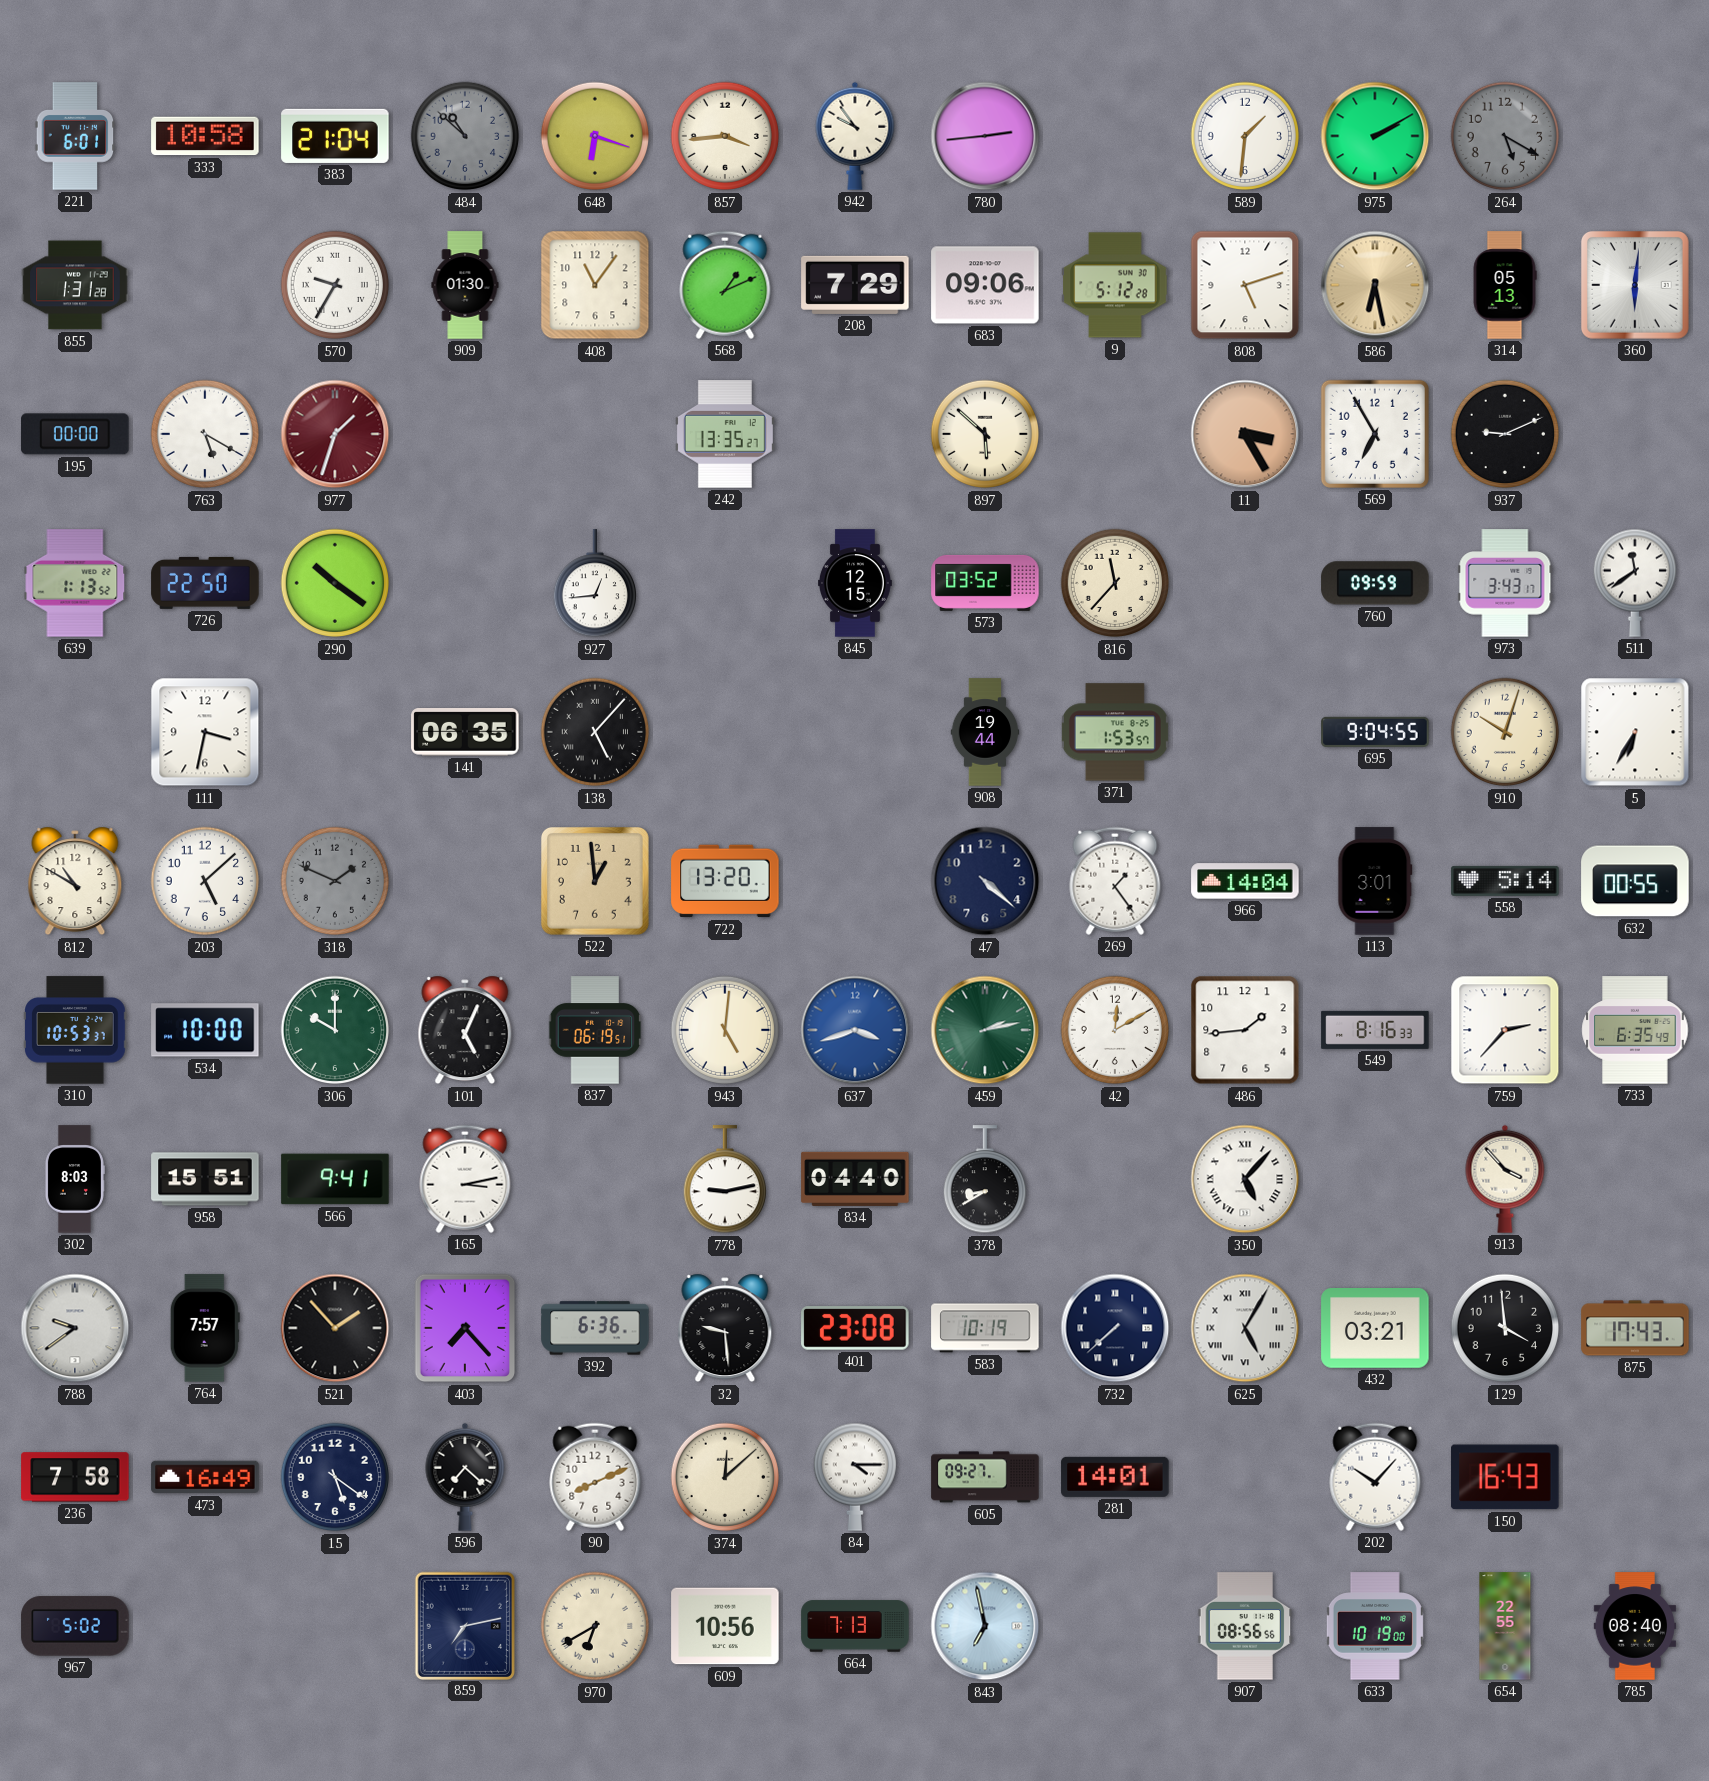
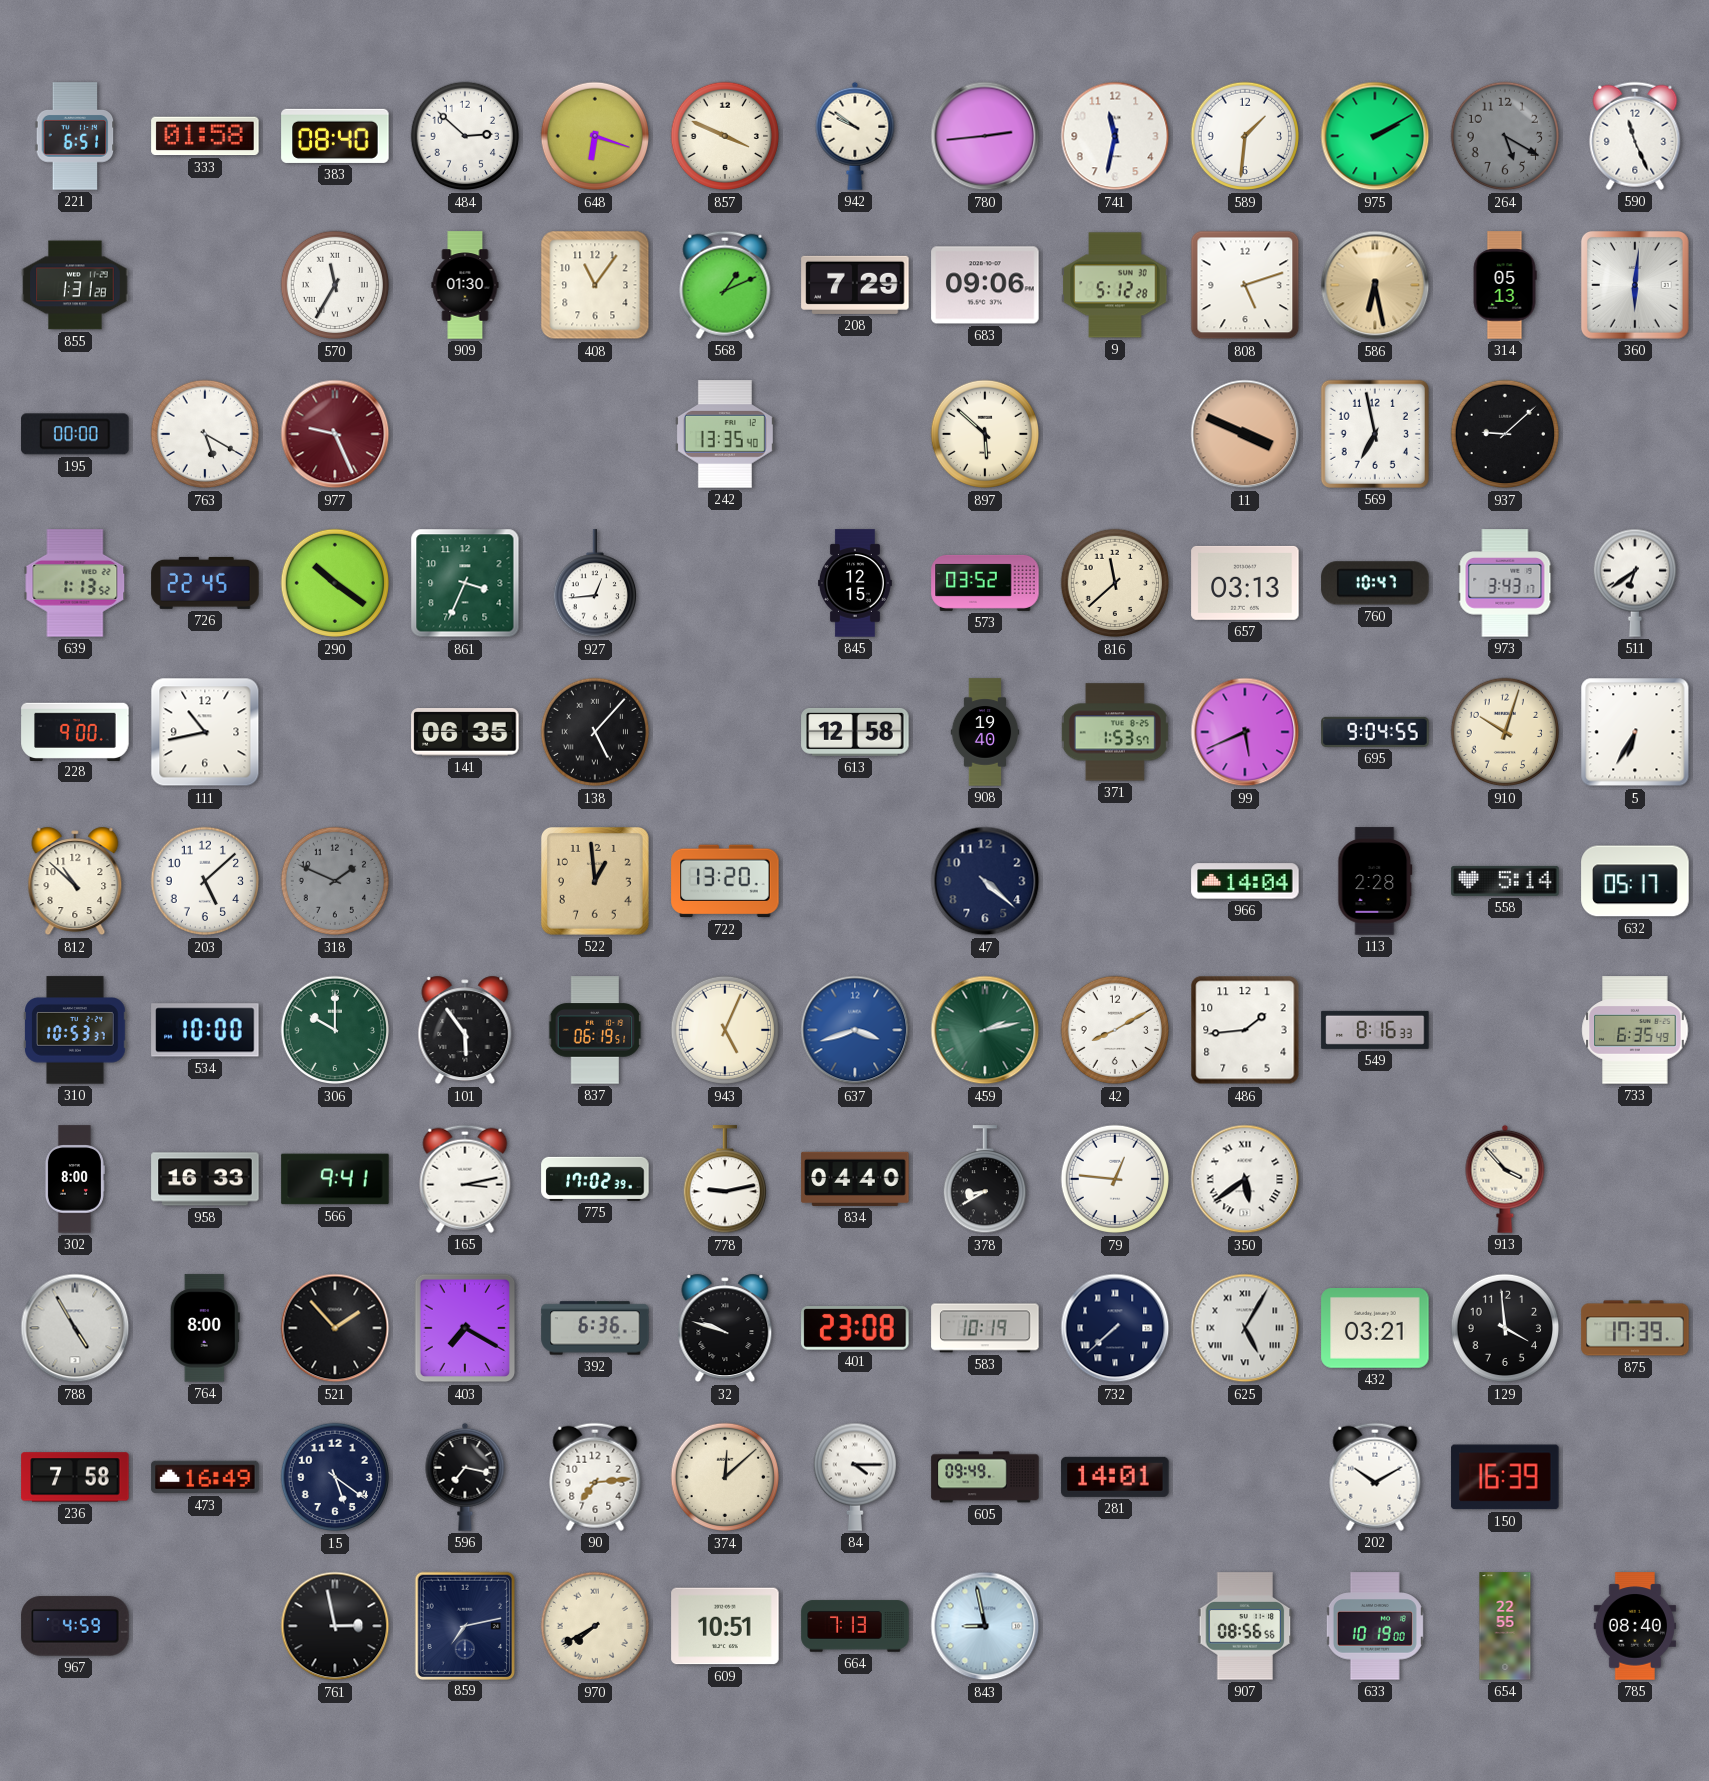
221: 6:01 -> 6:51
333: 10:58 -> 01:58
383: 21:04 -> 08:40
484: 10:52 -> 2:52
484 dial: grey -> white
857: 3:44 -> 3:49
942: 9:54 -> 9:51
741: none -> 11:32
590: none -> 11:26
570: 9:35 -> 11:35
977: 1:33 -> 9:26
242: 13:35:27 -> 13:35:40
11: 3:25 -> 3:49
569: 6:55 -> 6:58
937: 9:11 -> 9:08
726: 22:50 -> 22:45
861: none -> 3:34
816: 11:37 -> 11:38
657: none -> 03:13
760: 09:59 -> 10:47
511: 11:39 -> 6:39
228: none -> 9:00
111: 3:32 -> 10:43
613: none -> 12:58
908: 19:44 -> 19:40
99: none -> 5:41
812: 10:50 -> 10:52
269: 1:24 -> none
113: 3:01 -> 2:28
632: 00:55 -> 05:17
101: 5:04 -> 5:54
943: 5:01 -> 5:04
42: 12:10 -> 8:10
759: 2:37 -> none
302: 8:03 -> 8:00
958: 15:51 -> 16:33
775: none -> 17:02
79: none -> 12:46
350: 5:07 -> 5:39
788: 9:39 -> 4:55
764: 7:57 -> 8:00
403: 7:23 -> 7:20
32: 9:29 -> 9:48
875: 17:43 -> 17:39
596: 7:22 -> 7:17
90: 8:11 -> 7:14
605: 09:27 -> 09:49
202: 10:07 -> 10:10
150: 16:43 -> 16:39
967: 5:02 -> 4:59
761: none -> 2:58
970: 6:40 -> 7:40
609: 10:56 -> 10:51
843: 6:58 -> 8:58
